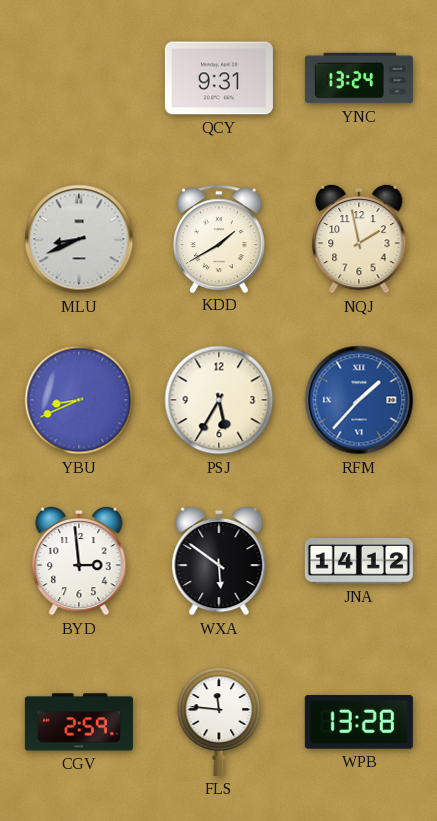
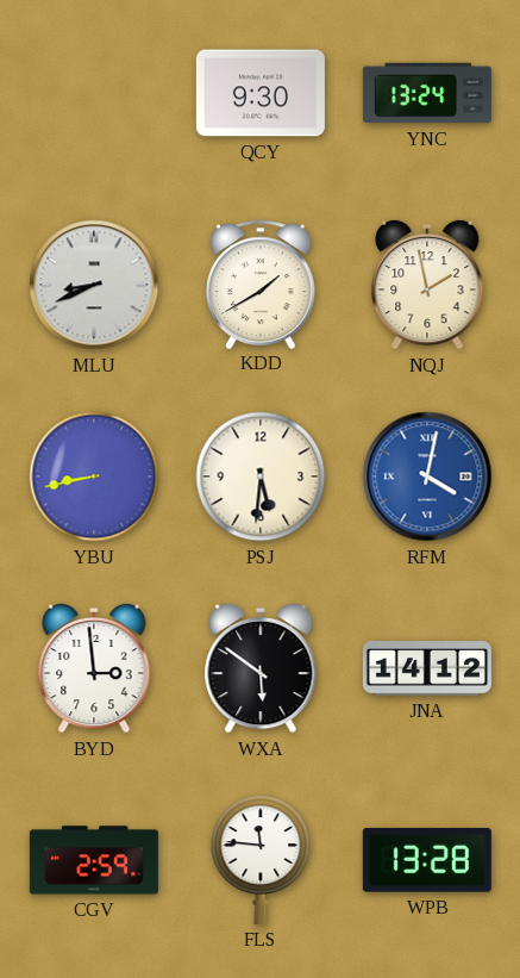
QCY: 9:31 -> 9:30
YBU: 8:41 -> 8:43
PSJ: 5:35 -> 5:31
RFM: 1:37 -> 4:02
